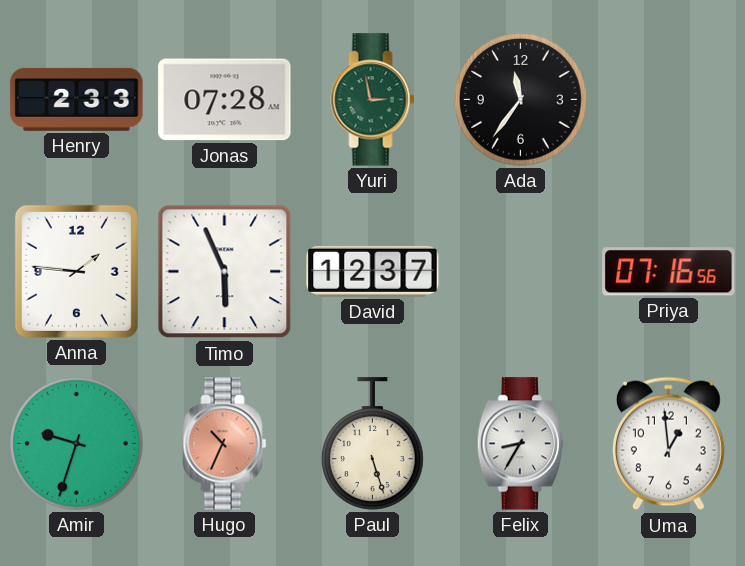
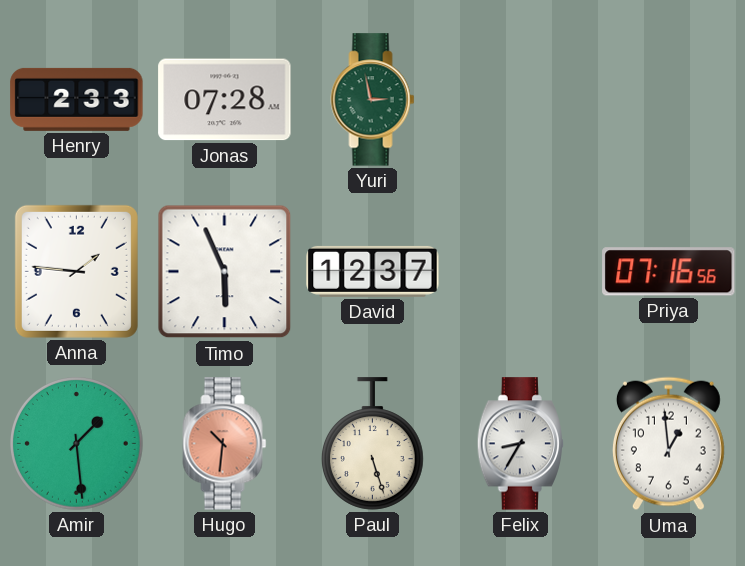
Ada: 11:36 -> none
Amir: 9:33 -> 1:29
Hugo: 10:34 -> 10:31
